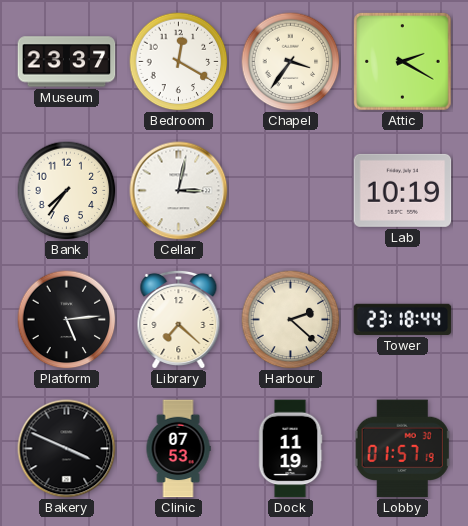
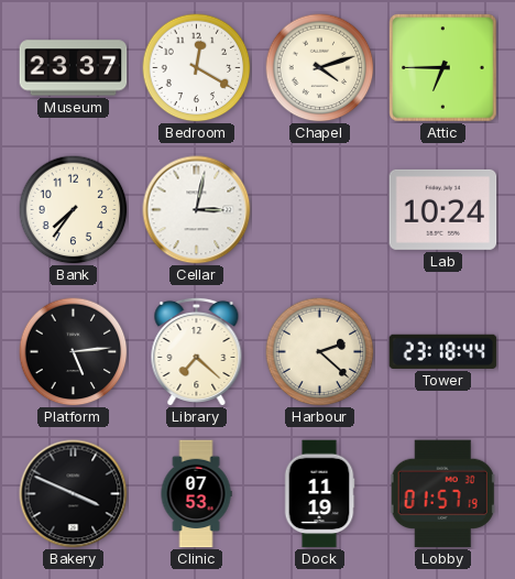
Chapel: 3:36 -> 4:12
Attic: 2:20 -> 6:45
Lab: 10:19 -> 10:24
